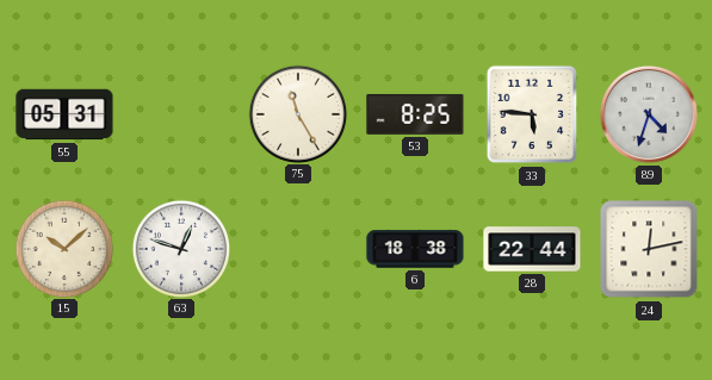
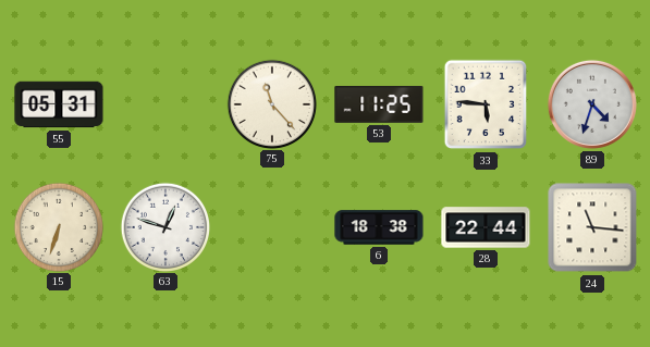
75: 11:25 -> 11:23
53: 8:25 -> 11:25
15: 10:08 -> 6:33
24: 12:13 -> 11:16
